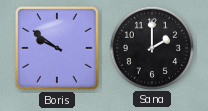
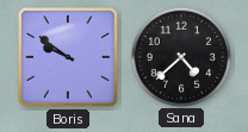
Sana: 2:00 -> 4:38
